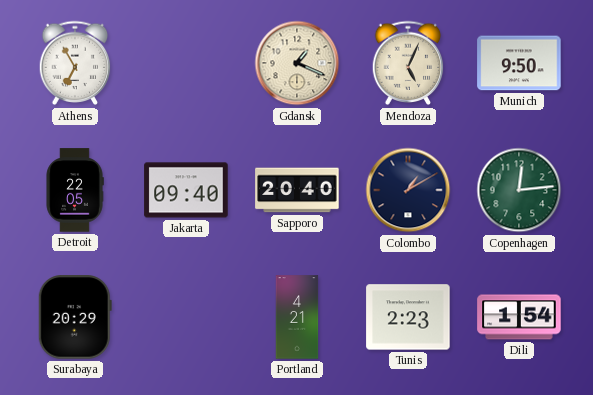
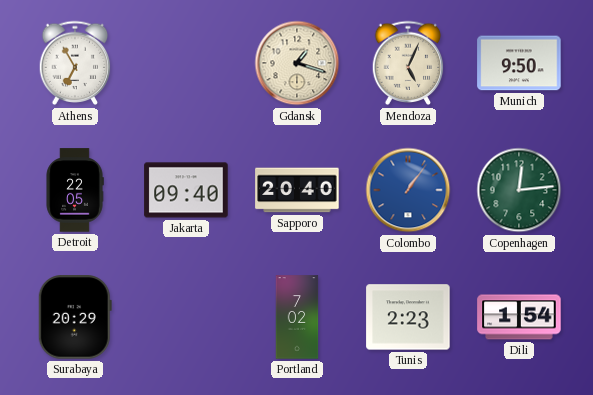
Gdansk: 1:19 -> 1:18
Colombo: 1:10 -> 1:06
Colombo dial: navy -> blue
Portland: 4:21 -> 7:02
